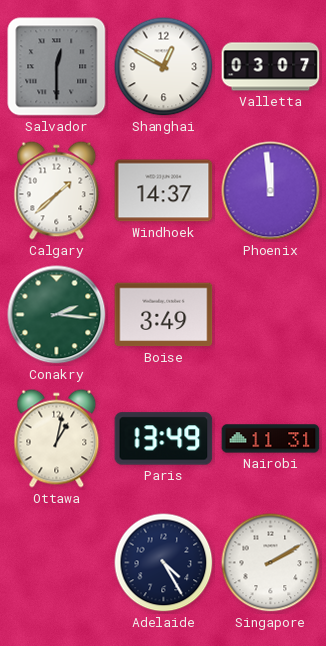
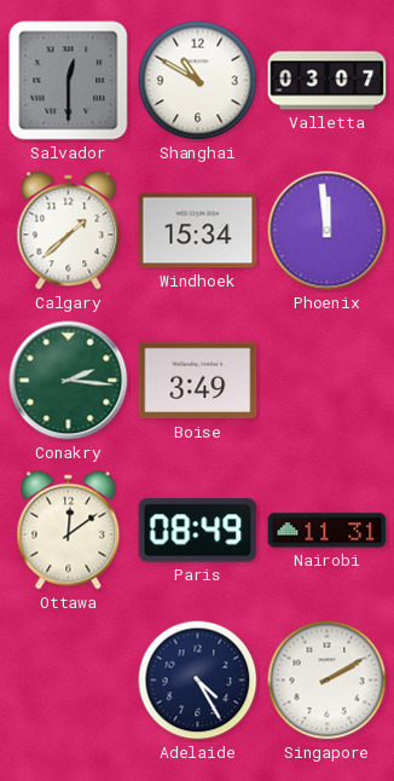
Shanghai: 12:50 -> 10:50
Windhoek: 14:37 -> 15:34
Ottawa: 1:02 -> 12:09
Paris: 13:49 -> 08:49
